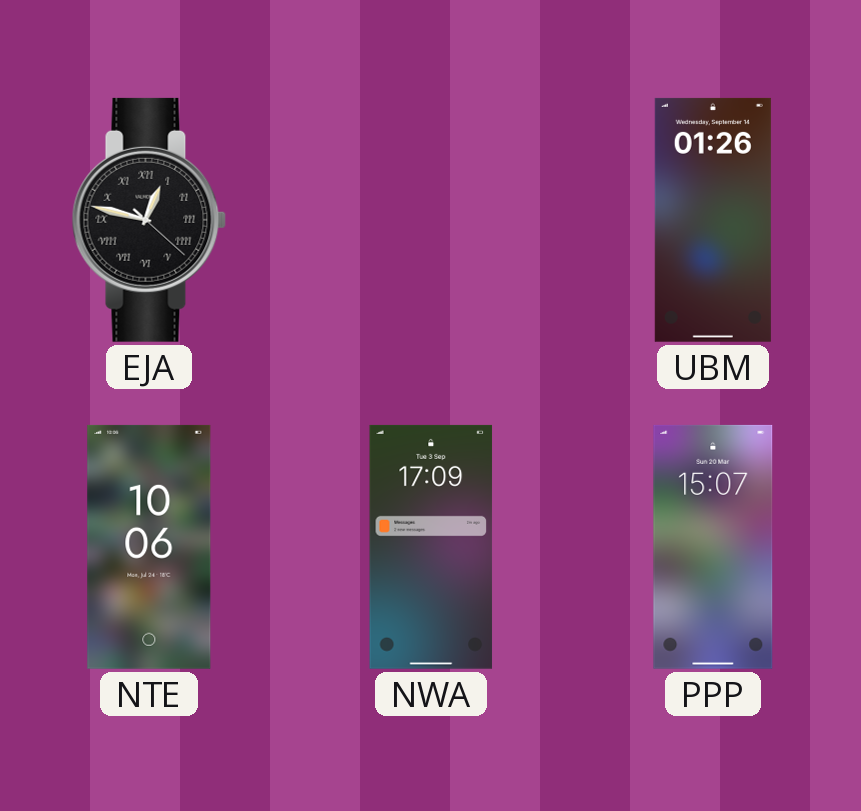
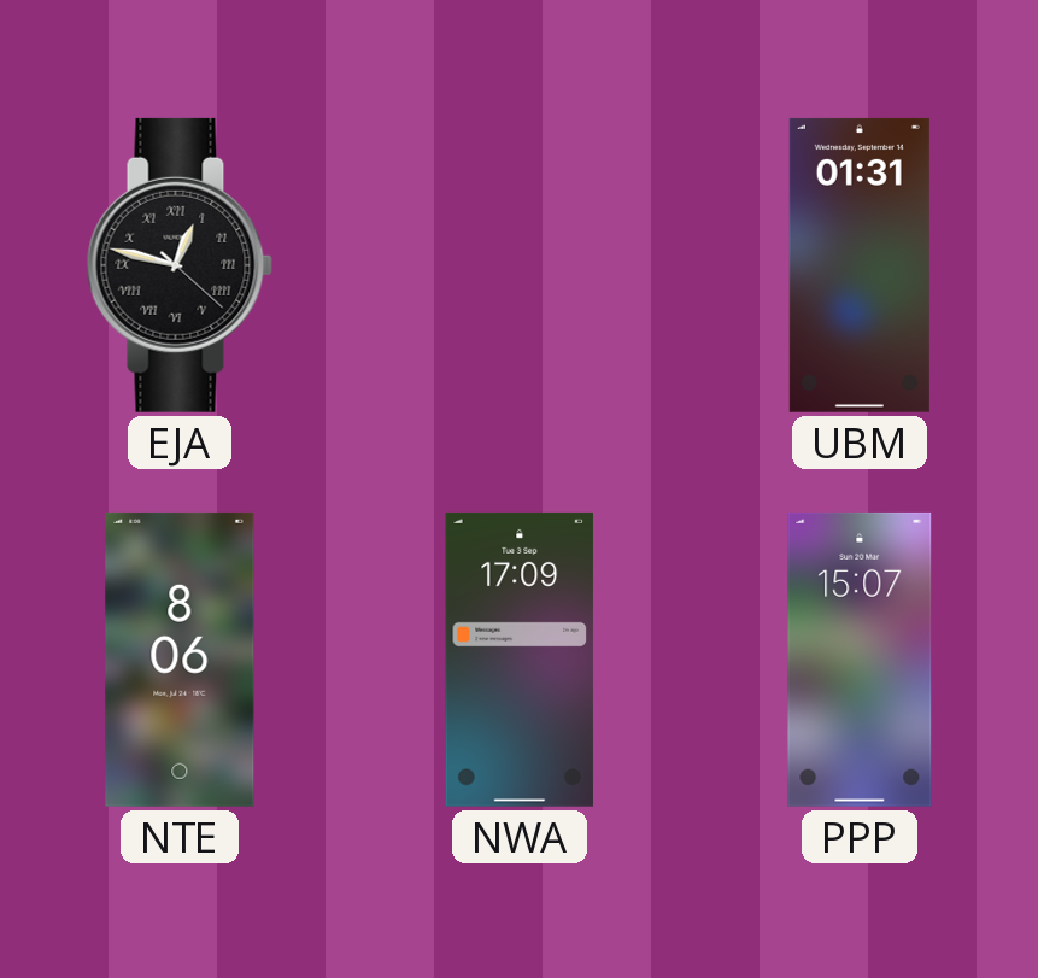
UBM: 01:26 -> 01:31
NTE: 10:06 -> 8:06
